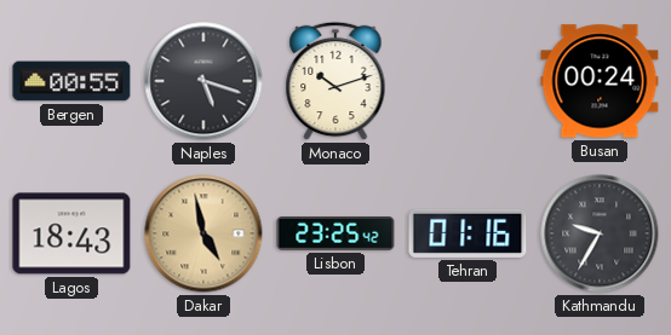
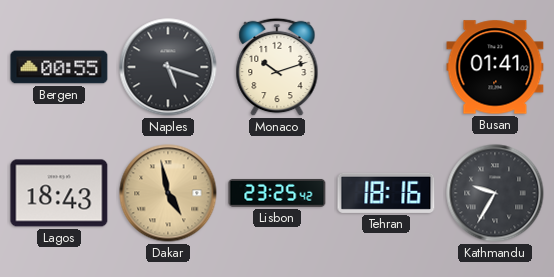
Busan: 00:24 -> 01:41
Tehran: 01:16 -> 18:16
